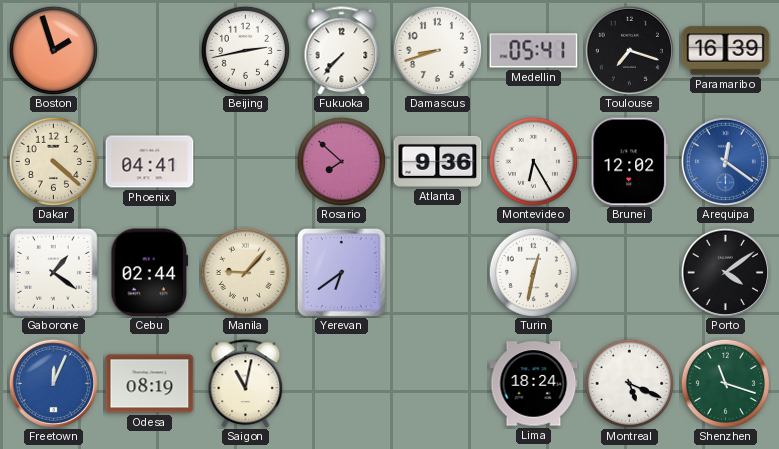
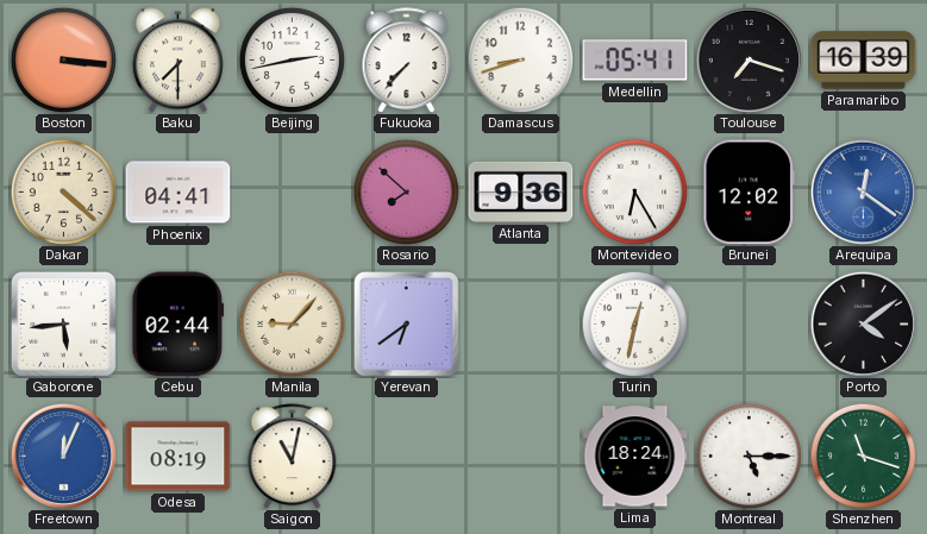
Boston: 1:57 -> 3:16
Baku: none -> 7:30
Gaborone: 1:21 -> 5:44
Montreal: 5:19 -> 5:15
